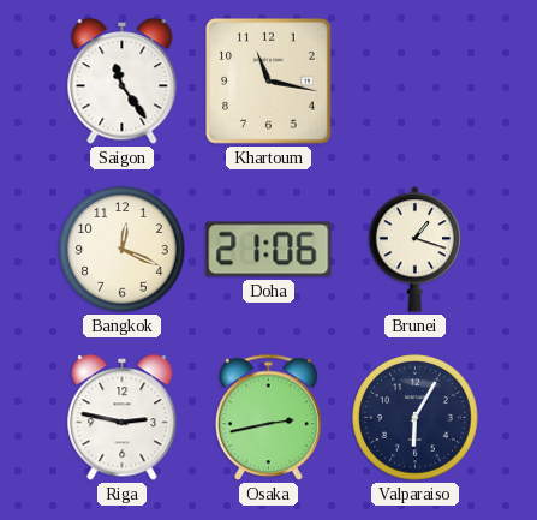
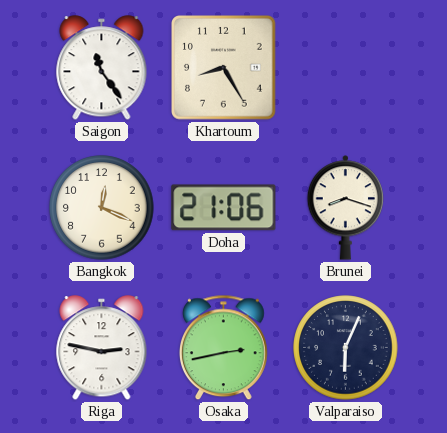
Khartoum: 11:17 -> 8:25
Brunei: 1:18 -> 8:18
Valparaiso: 6:05 -> 6:04
